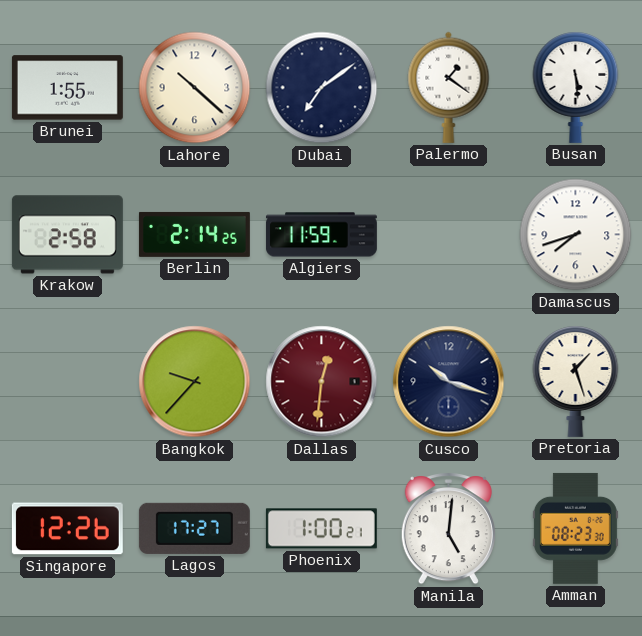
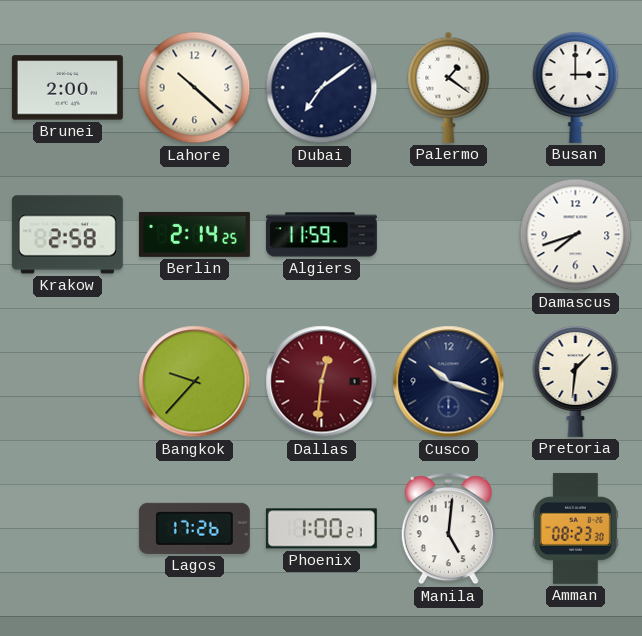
Brunei: 1:55 -> 2:00
Busan: 5:29 -> 3:00
Pretoria: 1:27 -> 1:31
Singapore: 12:26 -> none
Lagos: 17:27 -> 17:26
